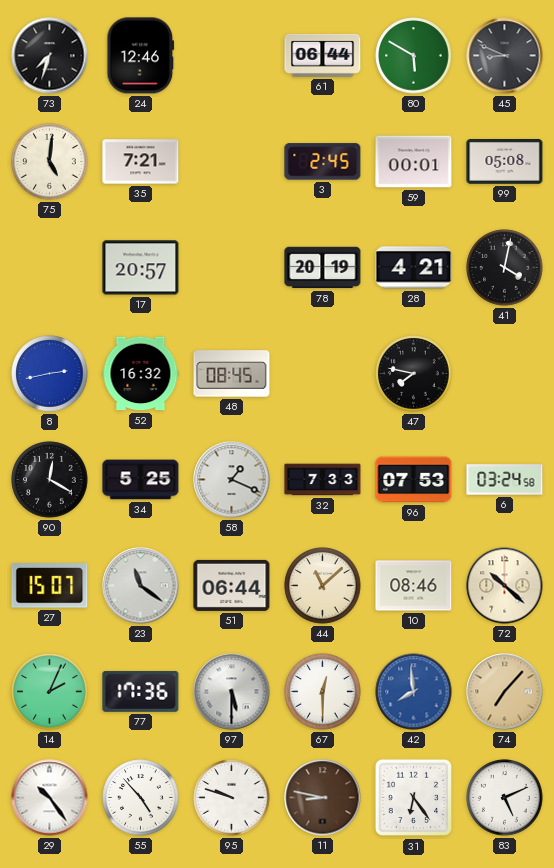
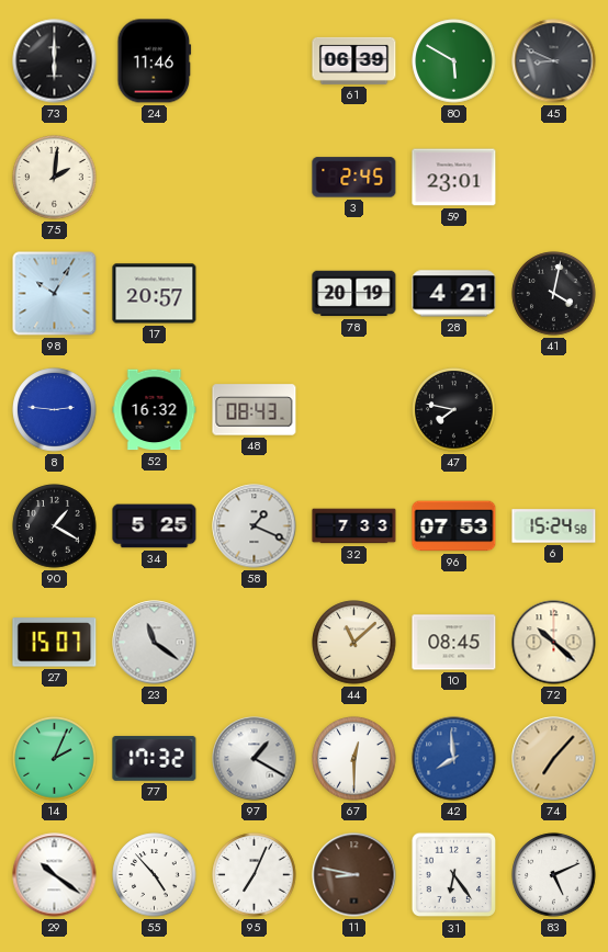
73: 7:33 -> 6:00
24: 12:46 -> 11:46
61: 06:44 -> 06:39
75: 5:01 -> 2:01
35: 7:21 -> none
59: 00:01 -> 23:01
99: 05:08 -> none
98: none -> 10:05
8: 2:43 -> 2:46
48: 08:45 -> 08:43
90: 12:20 -> 1:20
6: 03:24 -> 15:24
51: 06:44 -> none
10: 08:46 -> 08:45
77: 17:36 -> 17:32
97: 5:30 -> 1:20
29: 10:24 -> 10:21
95: 9:48 -> 7:04
